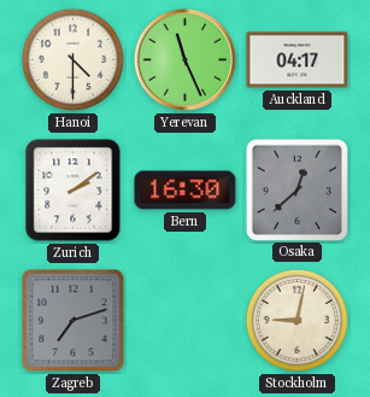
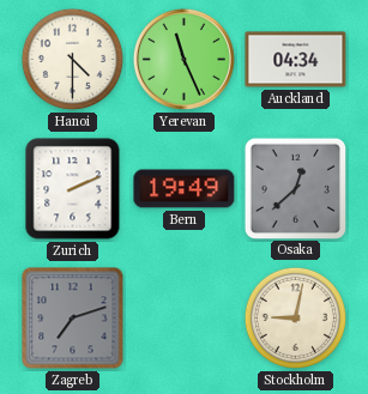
Auckland: 04:17 -> 04:34
Zurich: 2:09 -> 2:11
Bern: 16:30 -> 19:49
